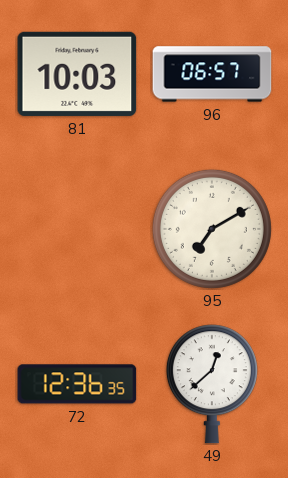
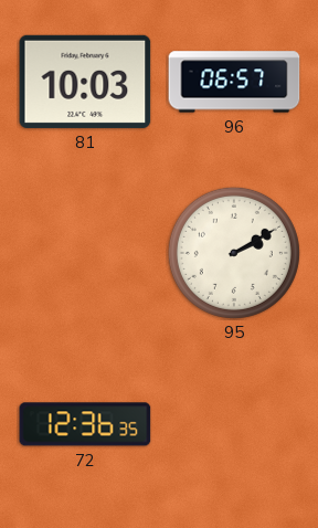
95: 7:10 -> 2:10
49: 12:38 -> none
